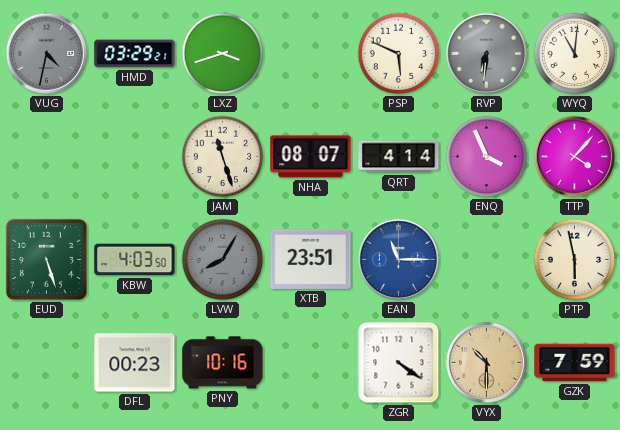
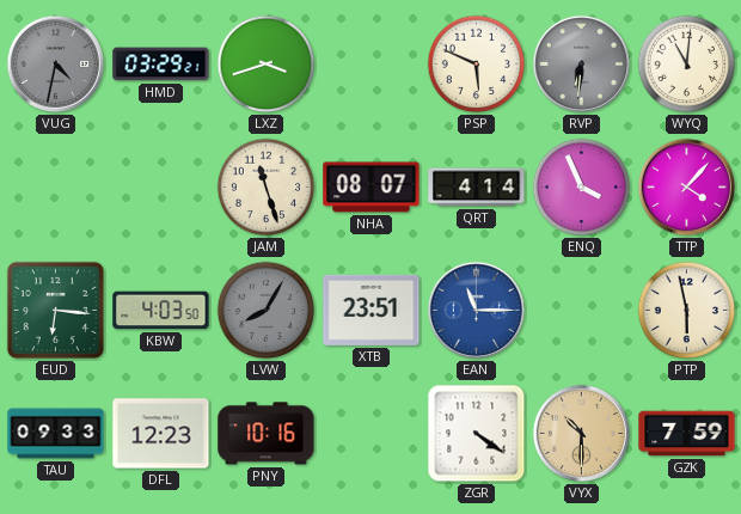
EUD: 5:27 -> 6:16
TAU: none -> 09:33
DFL: 00:23 -> 12:23
